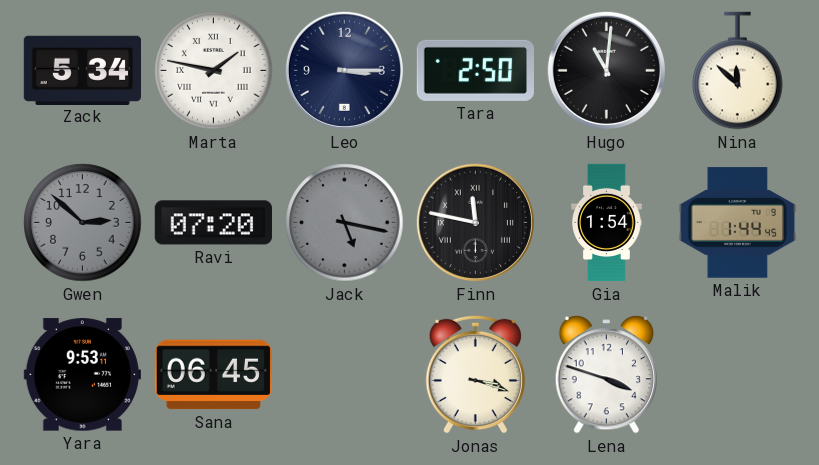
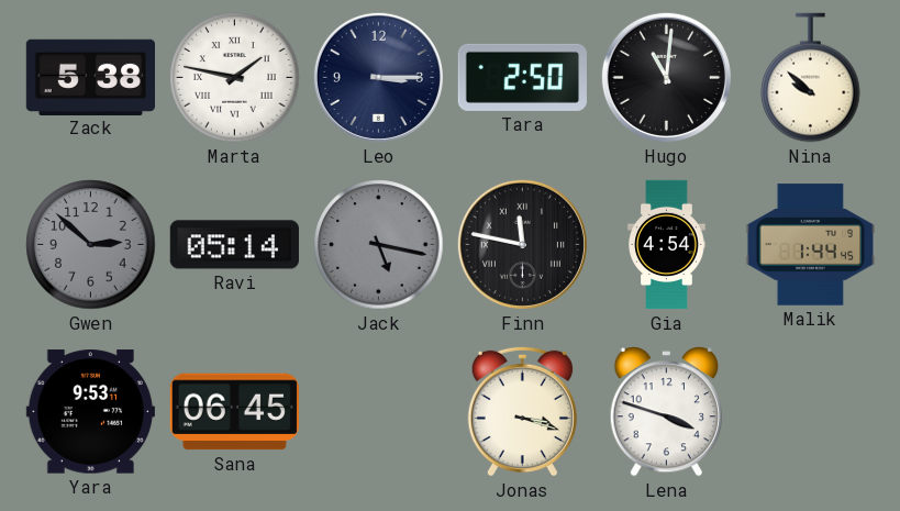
Zack: 5:34 -> 5:38
Nina: 11:52 -> 9:52
Ravi: 07:20 -> 05:14
Gia: 1:54 -> 4:54
